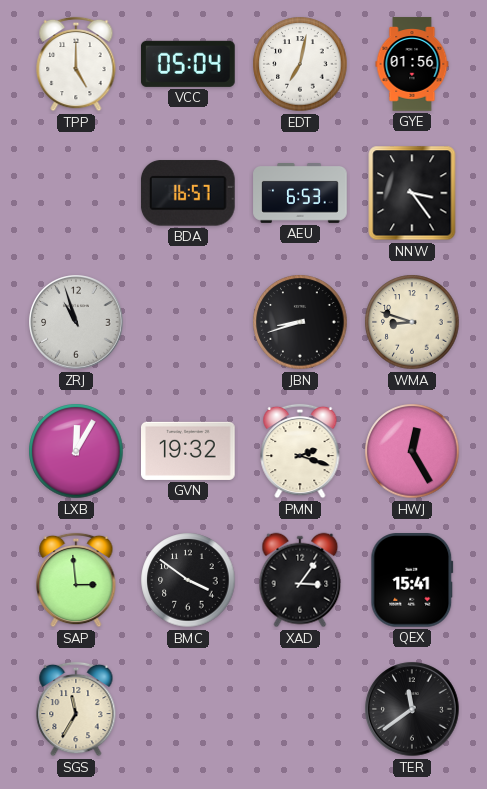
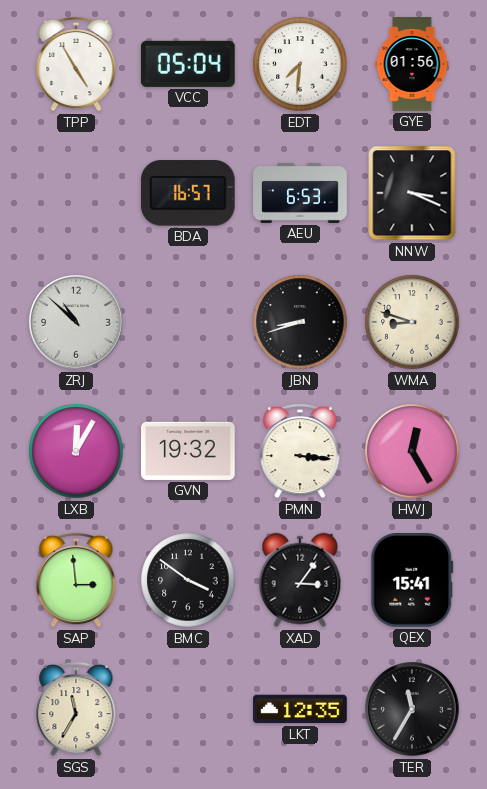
TPP: 5:00 -> 4:55
EDT: 7:02 -> 7:31
NNW: 3:24 -> 3:19
ZRJ: 10:57 -> 10:52
PMN: 2:18 -> 3:16
LKT: none -> 12:35
TER: 11:39 -> 11:35
